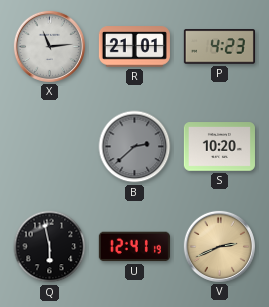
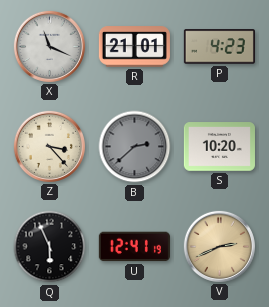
X: 11:14 -> 11:19
Z: none -> 3:23
Q: 5:58 -> 5:56
